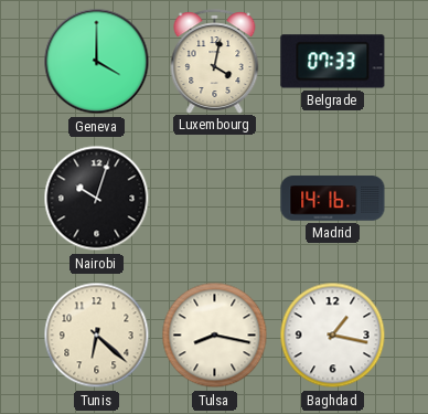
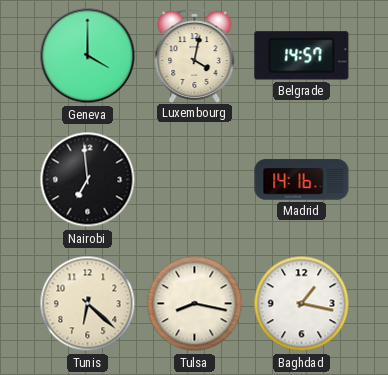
Belgrade: 07:33 -> 14:57
Nairobi: 10:03 -> 6:59
